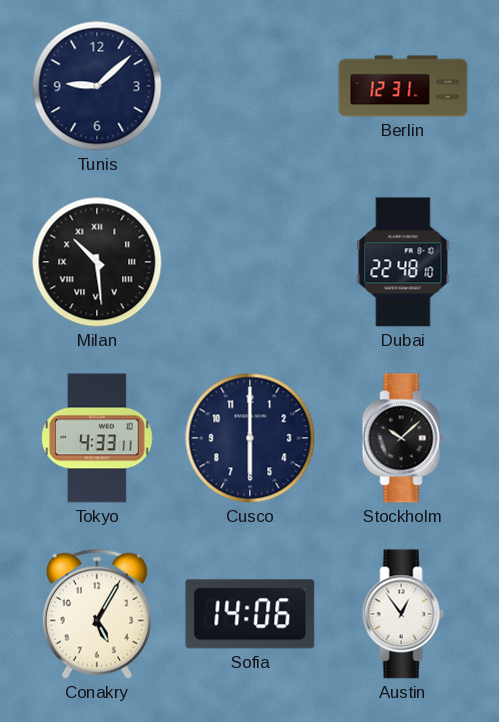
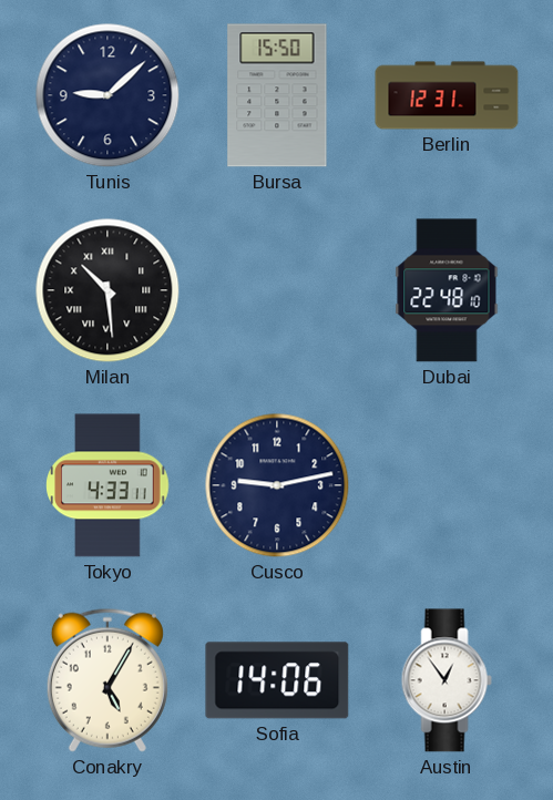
Bursa: none -> 15:50
Cusco: 6:00 -> 9:13
Stockholm: 10:08 -> none
